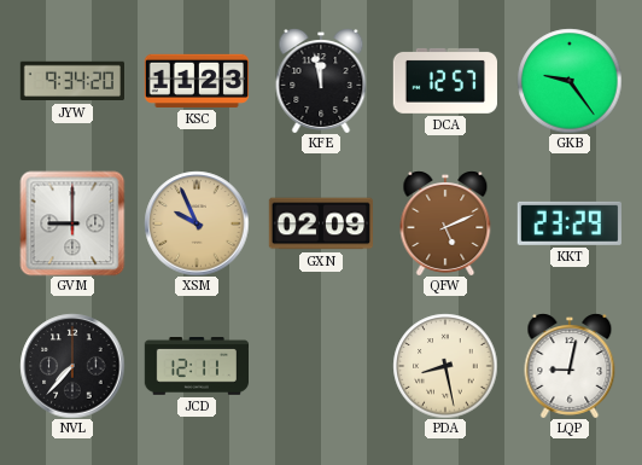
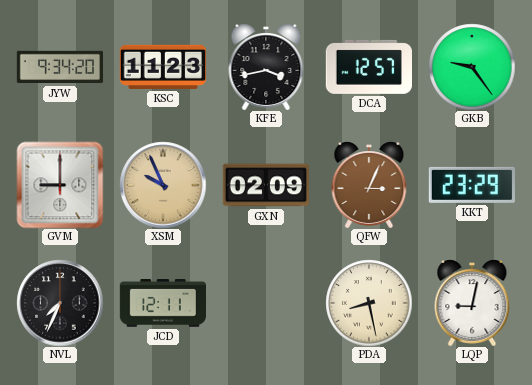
KFE: 11:58 -> 3:43
QFW: 5:11 -> 3:04
NVL: 7:37 -> 7:34
